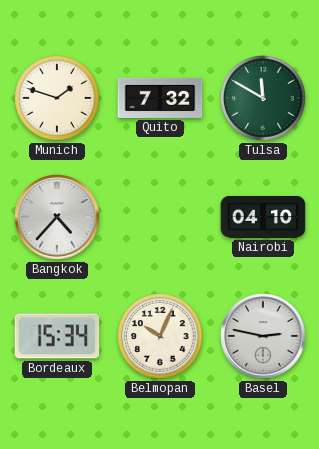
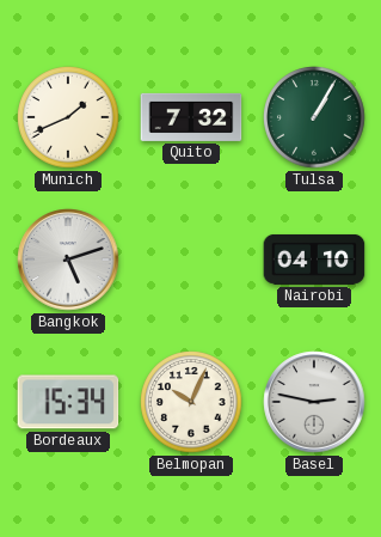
Munich: 1:48 -> 1:41
Tulsa: 11:50 -> 1:05
Bangkok: 4:37 -> 5:12
